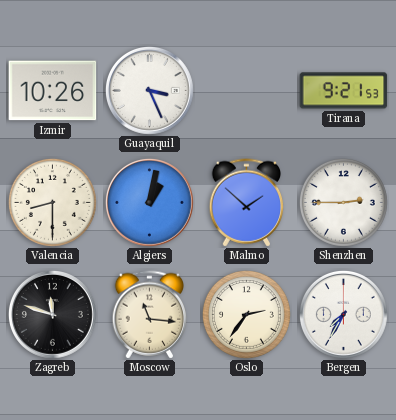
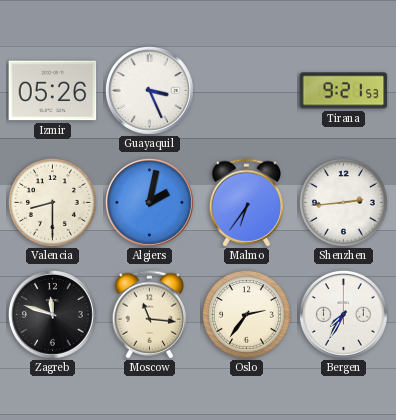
Izmir: 10:26 -> 05:26
Algiers: 1:02 -> 2:02
Malmo: 1:52 -> 6:36
Shenzhen: 2:45 -> 2:44
